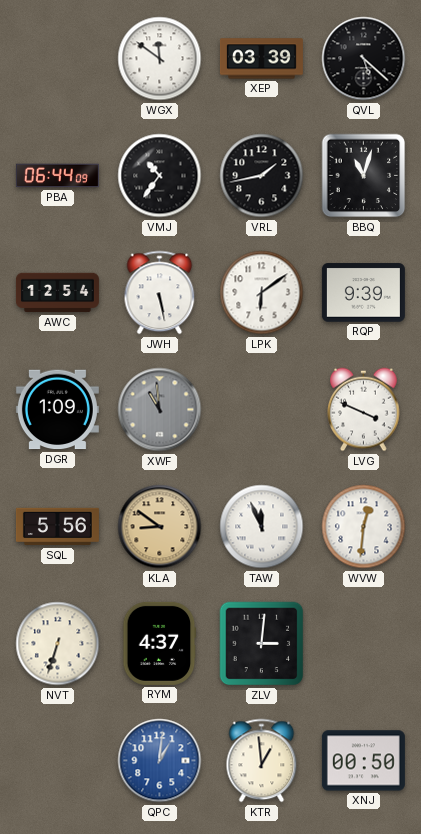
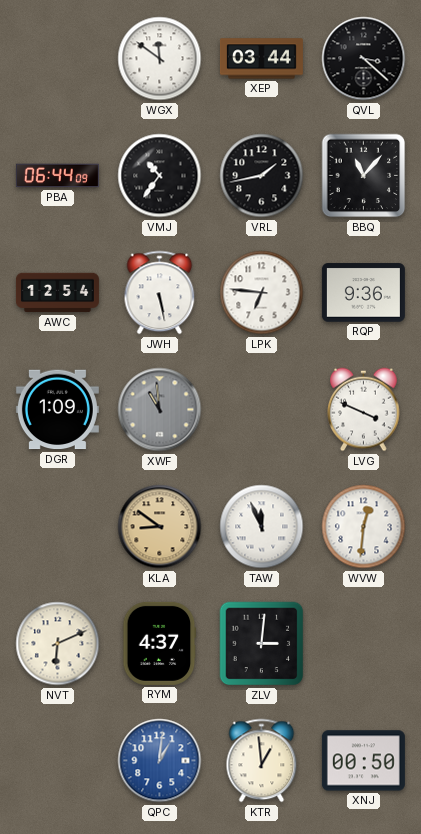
XEP: 03:39 -> 03:44
QVL: 5:22 -> 3:22
BBQ: 11:03 -> 11:07
LPK: 6:09 -> 6:46
RQP: 9:39 -> 9:36
SQL: 5:56 -> none
NVT: 6:33 -> 6:11
